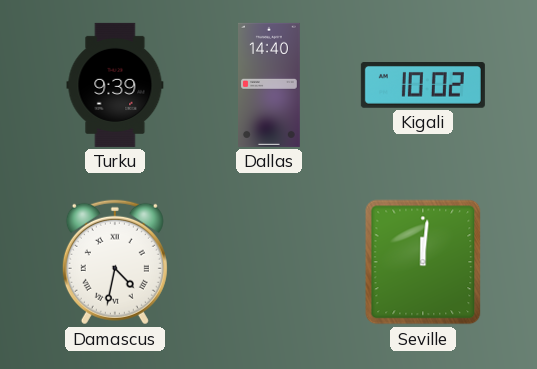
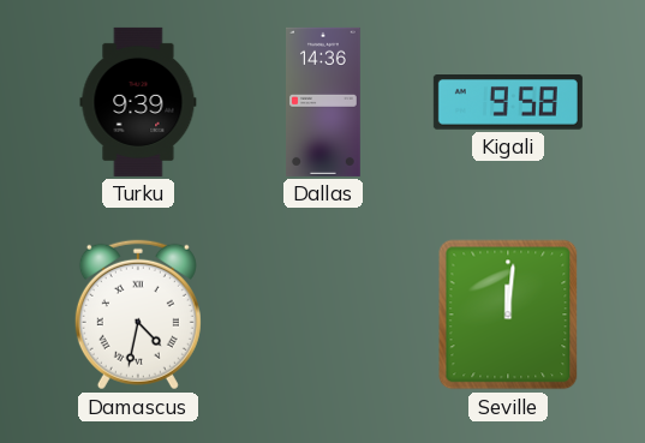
Dallas: 14:40 -> 14:36
Kigali: 10:02 -> 9:58
